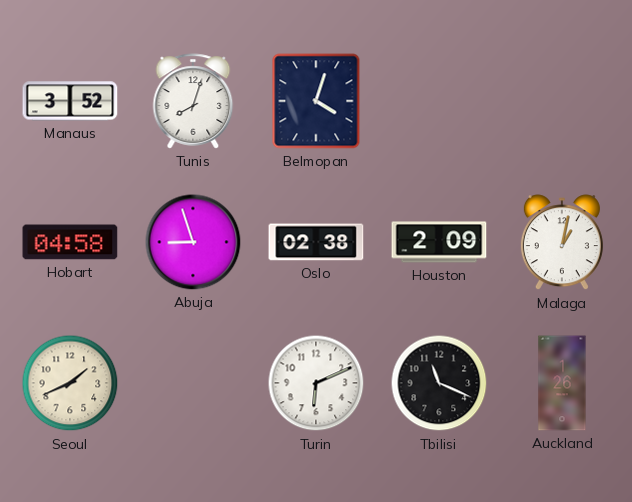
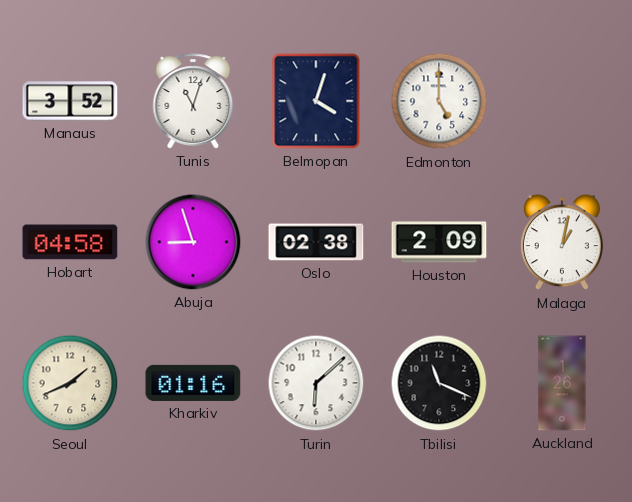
Tunis: 8:03 -> 11:03
Edmonton: none -> 5:00
Kharkiv: none -> 01:16
Turin: 6:11 -> 6:08
